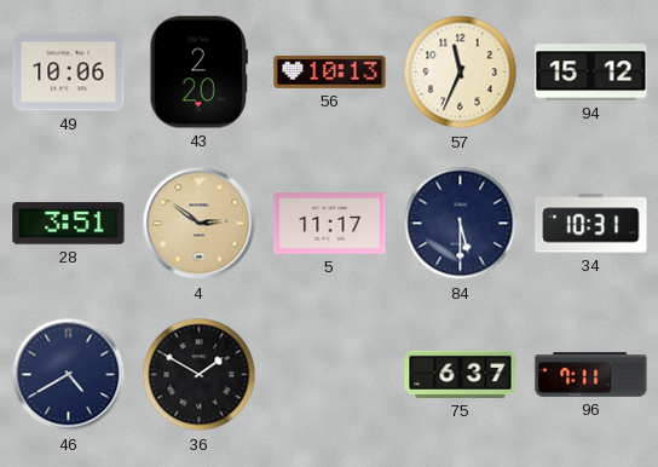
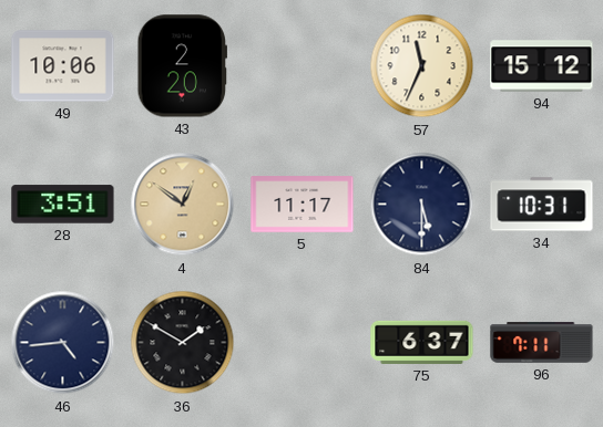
56: 10:13 -> none
4: 2:51 -> 12:51
46: 4:40 -> 4:44
